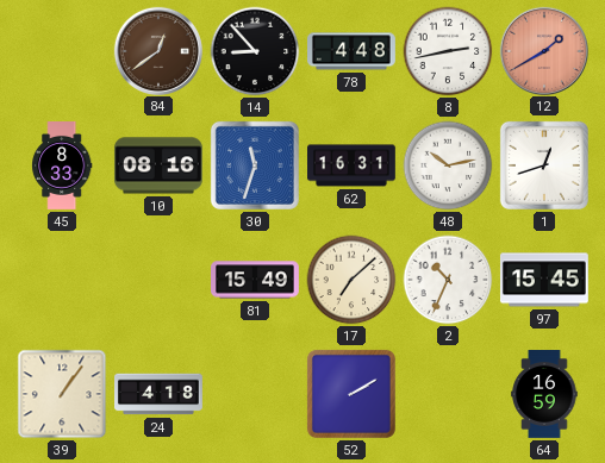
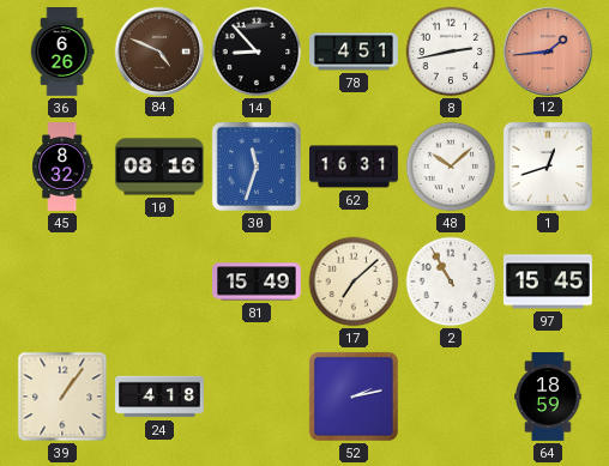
36: none -> 6:26
84: 12:39 -> 4:49
78: 4:48 -> 4:51
12: 1:40 -> 1:44
45: 8:33 -> 8:32
48: 10:13 -> 10:08
2: 10:34 -> 10:55
52: 2:10 -> 2:13
64: 16:59 -> 18:59
